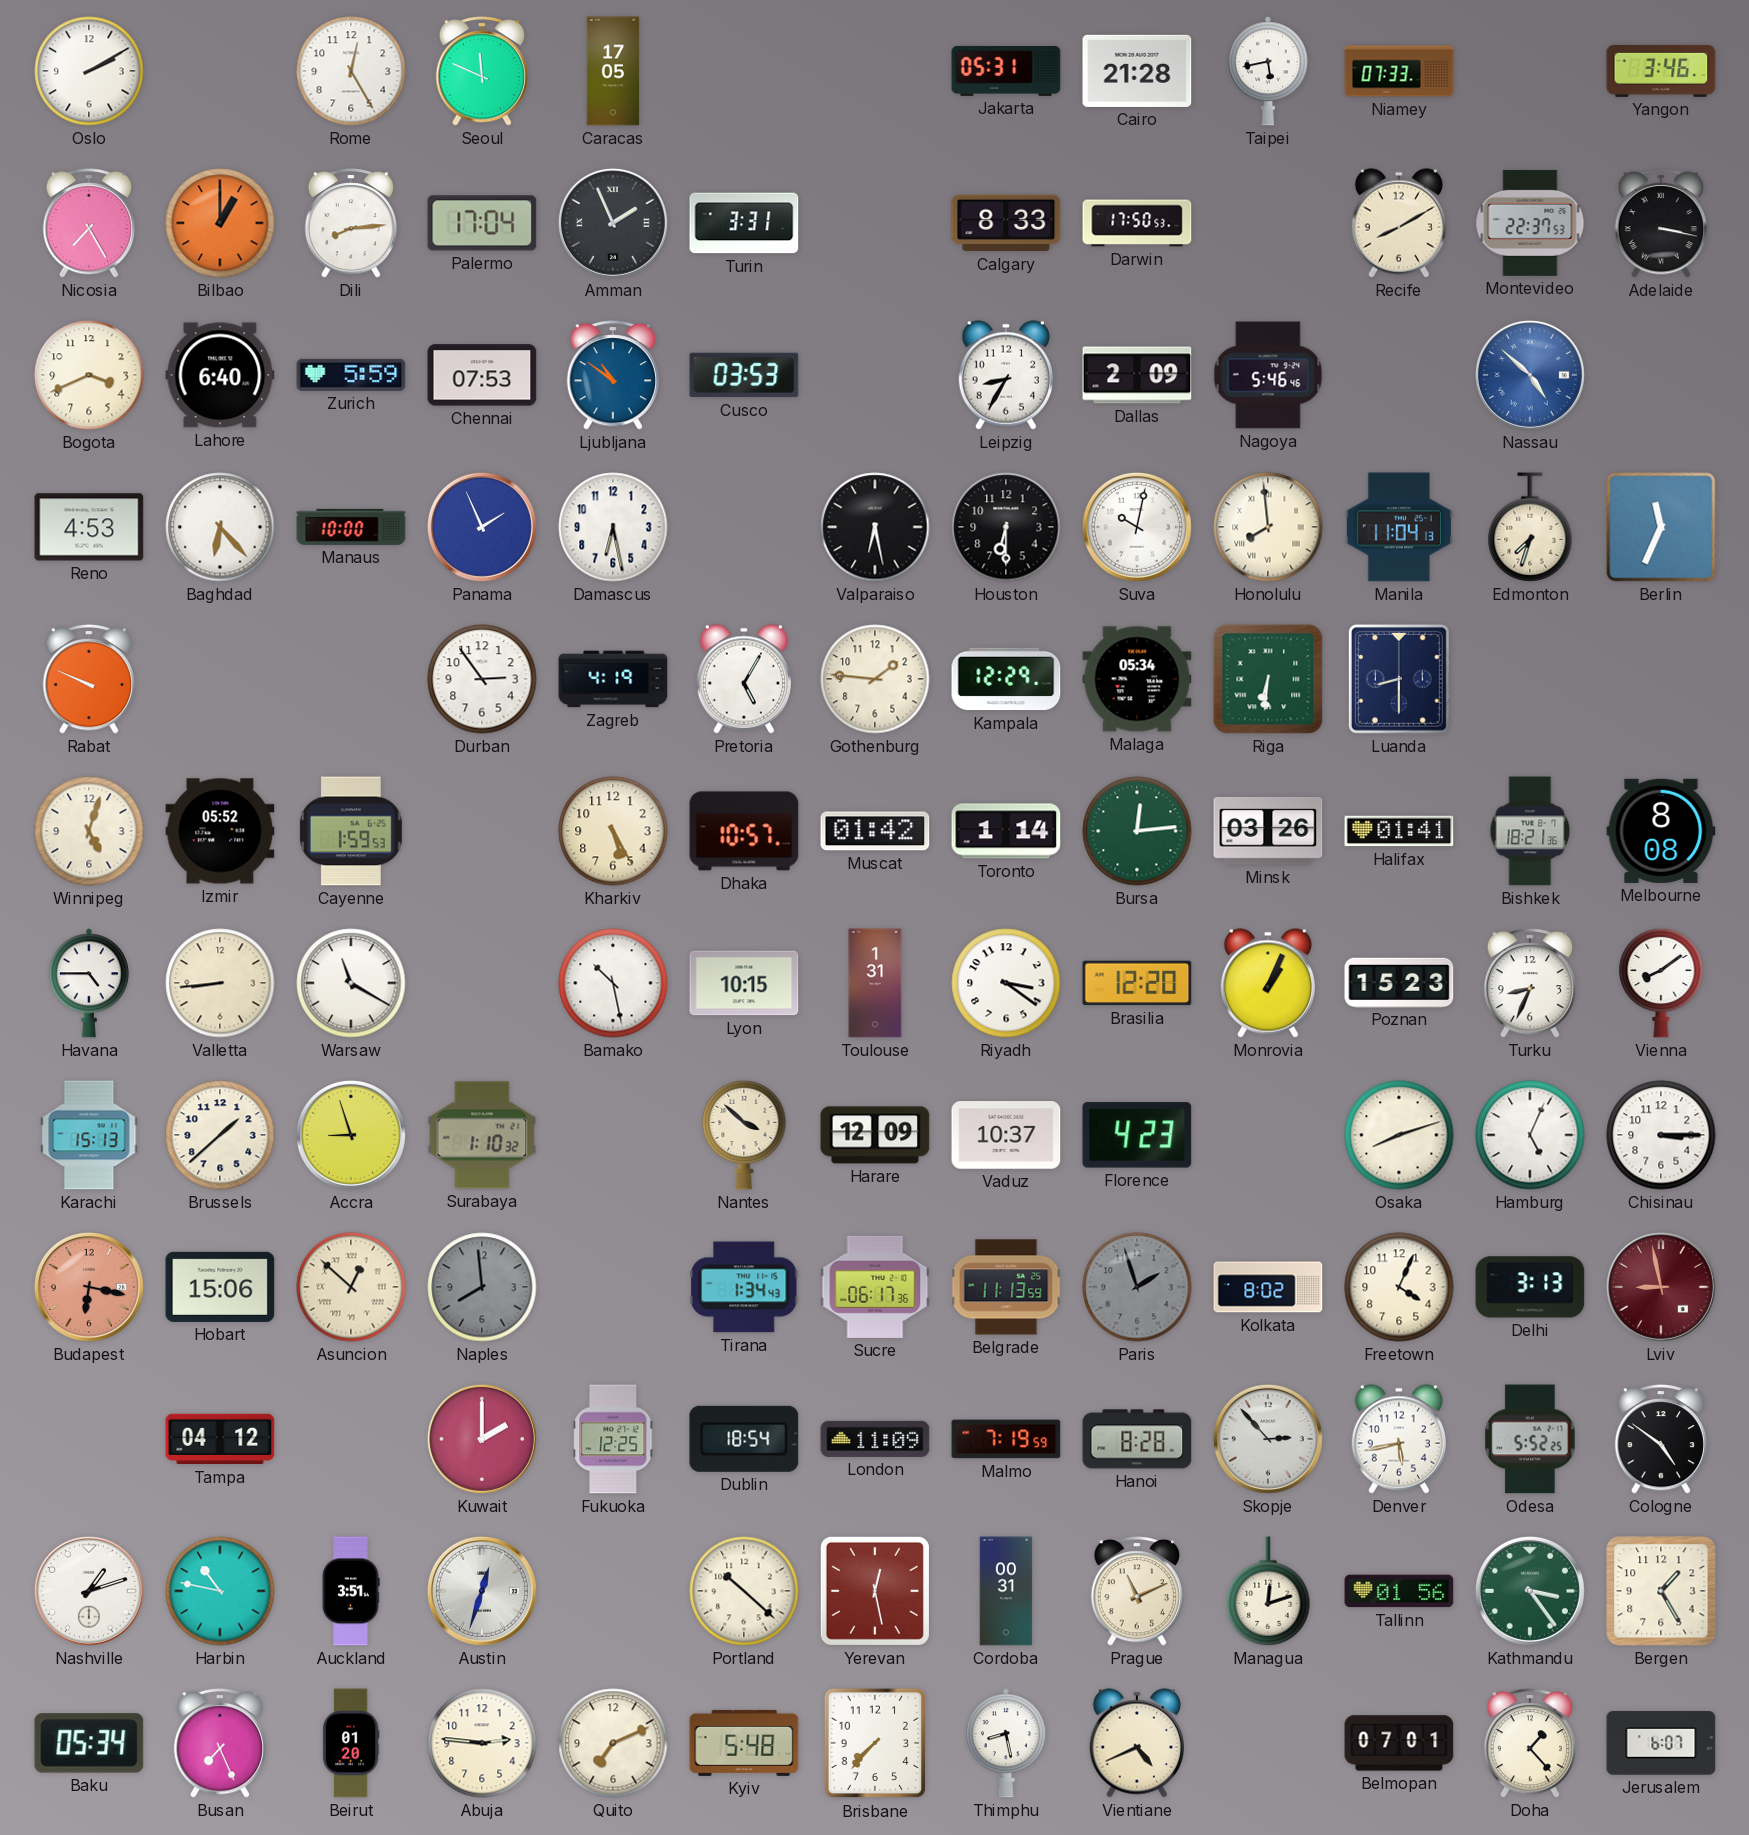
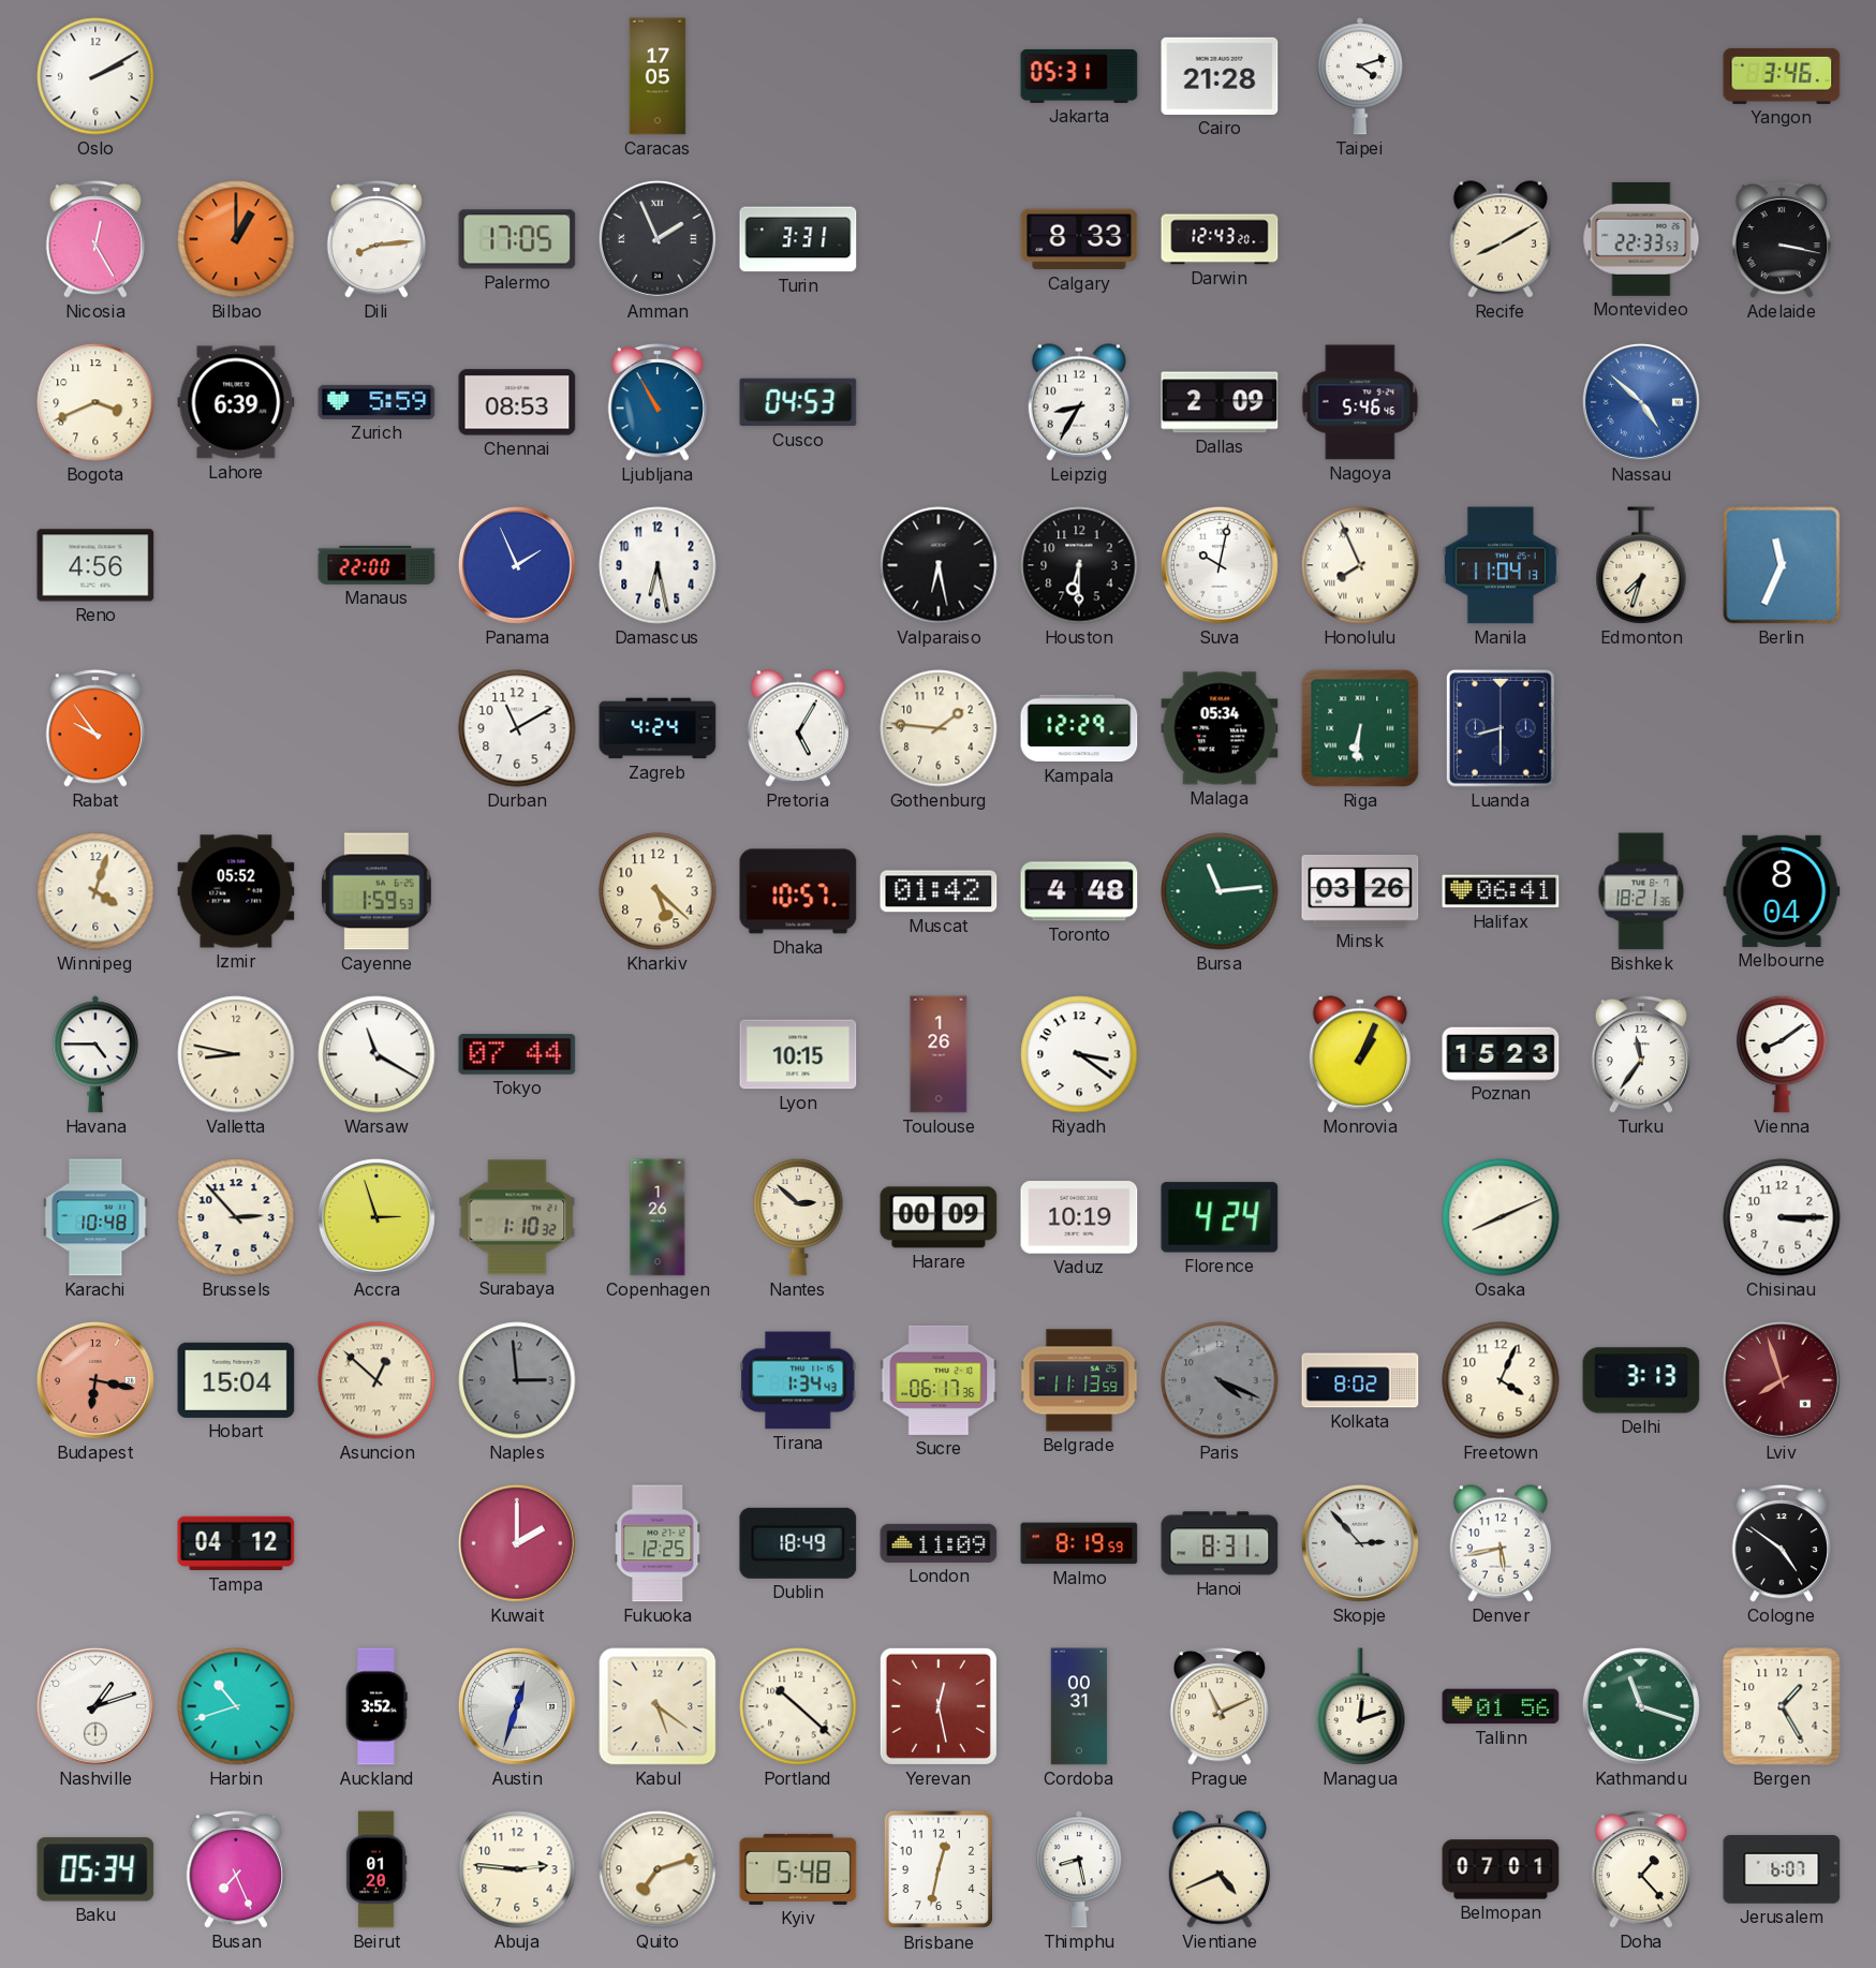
Rome: 12:25 -> none
Seoul: 11:49 -> none
Taipei: 5:43 -> 4:12
Niamey: 07:33 -> none
Nicosia: 7:25 -> 12:25
Palermo: 17:04 -> 17:05
Darwin: 17:50 -> 12:43
Montevideo: 22:37 -> 22:33
Lahore: 6:40 -> 6:39
Chennai: 07:53 -> 08:53
Ljubljana: 10:51 -> 10:55
Cusco: 03:53 -> 04:53
Reno: 4:53 -> 4:56
Baghdad: 6:23 -> none
Manaus: 10:00 -> 22:00
Honolulu: 7:59 -> 7:56
Rabat: 9:49 -> 9:54
Durban: 2:54 -> 11:10
Zagreb: 4:19 -> 4:24
Winnipeg: 5:03 -> 4:03
Kharkiv: 5:25 -> 5:22
Toronto: 1:14 -> 4:48
Bursa: 12:14 -> 11:14
Halifax: 01:41 -> 06:41
Melbourne: 8:08 -> 8:04
Valletta: 8:44 -> 8:47
Tokyo: none -> 07:44
Bamako: 10:28 -> none
Toulouse: 1:31 -> 1:26
Brasilia: 12:20 -> none
Turku: 8:34 -> 11:36
Karachi: 15:13 -> 10:48
Brussels: 1:38 -> 2:53
Accra: 8:57 -> 2:57
Copenhagen: none -> 1:26
Nantes: 3:52 -> 2:52
Harare: 12:09 -> 00:09
Vaduz: 10:37 -> 10:19
Florence: 4:23 -> 4:24
Osaka: 8:12 -> 8:11
Hamburg: 5:04 -> none
Hobart: 15:06 -> 15:04
Naples: 7:59 -> 2:59
Paris: 1:57 -> 4:19
Lviv: 8:58 -> 7:57
Dublin: 18:54 -> 18:49
Malmo: 7:19 -> 8:19
Hanoi: 8:28 -> 8:31
Odesa: 5:52 -> none
Harbin: 10:47 -> 10:42
Auckland: 3:51 -> 3:52
Kabul: none -> 5:21
Kathmandu: 3:24 -> 11:18
Quito: 7:11 -> 7:12
Brisbane: 7:37 -> 12:32
